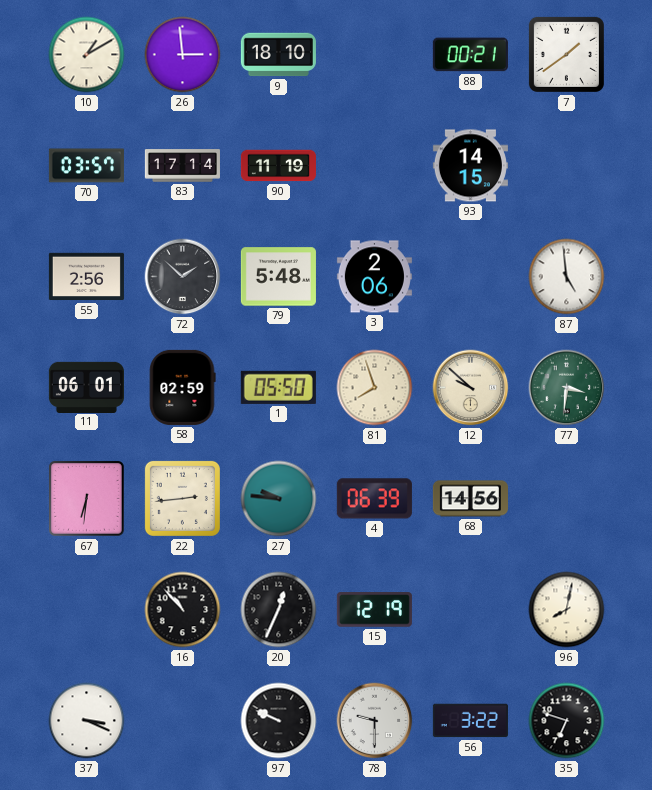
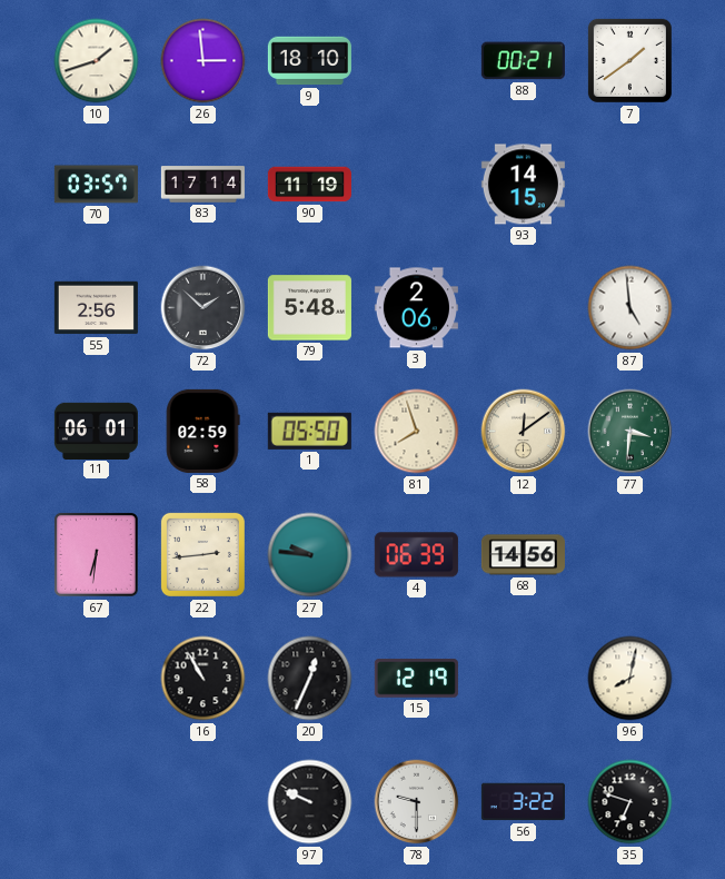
10: 1:10 -> 1:42
12: 9:52 -> 12:09
16: 10:53 -> 10:55
37: 3:19 -> none
